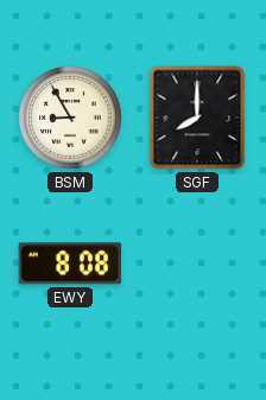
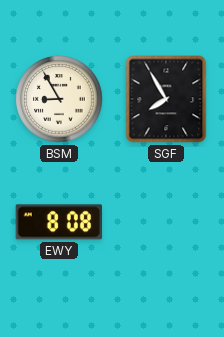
SGF: 8:00 -> 7:55
